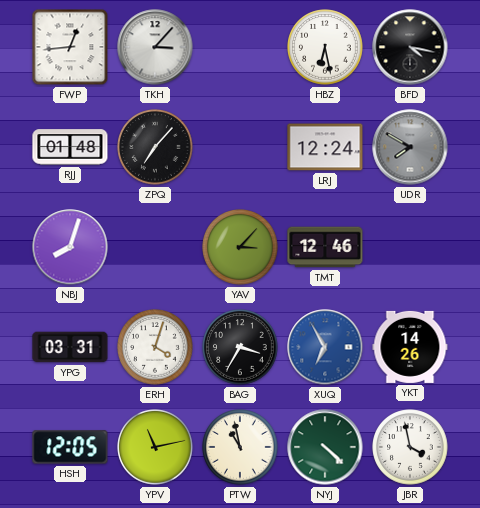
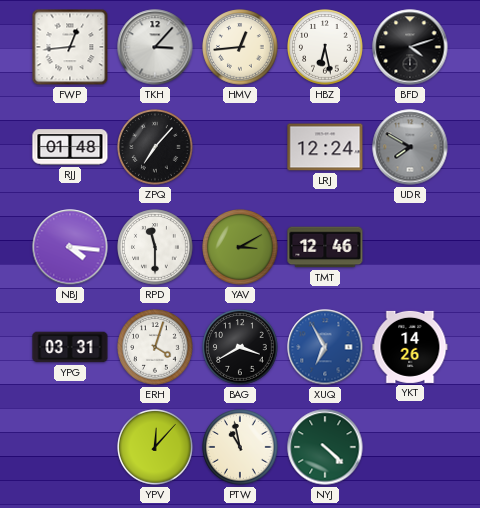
HMV: none -> 12:44
BFD: 4:17 -> 4:12
NBJ: 8:03 -> 4:16
RPD: none -> 11:30
YAV: 3:07 -> 3:10
BAG: 3:35 -> 3:40
HSH: 12:05 -> none
YPV: 11:13 -> 12:07
JBR: 3:58 -> none
